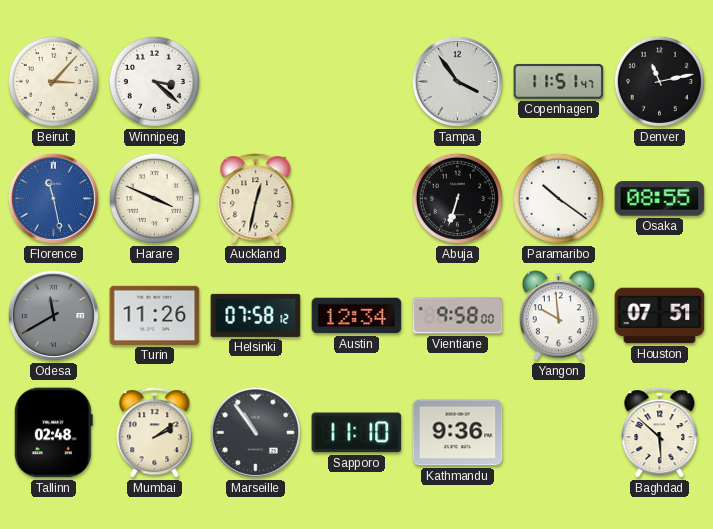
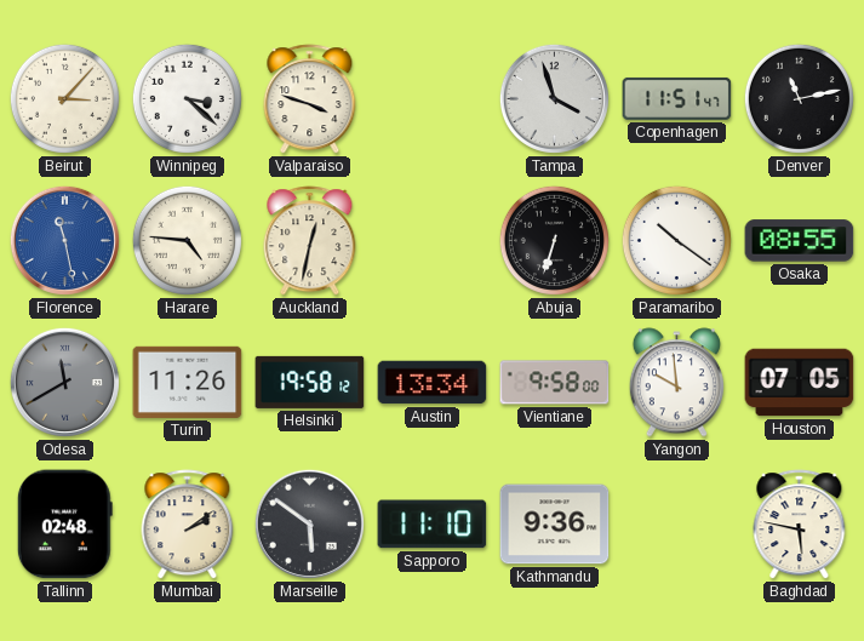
Valparaiso: none -> 3:48
Tampa: 3:54 -> 3:57
Harare: 3:49 -> 4:46
Helsinki: 07:58 -> 19:58
Austin: 12:34 -> 13:34
Houston: 07:51 -> 07:05
Marseille: 10:54 -> 5:51
Baghdad: 5:52 -> 5:47
